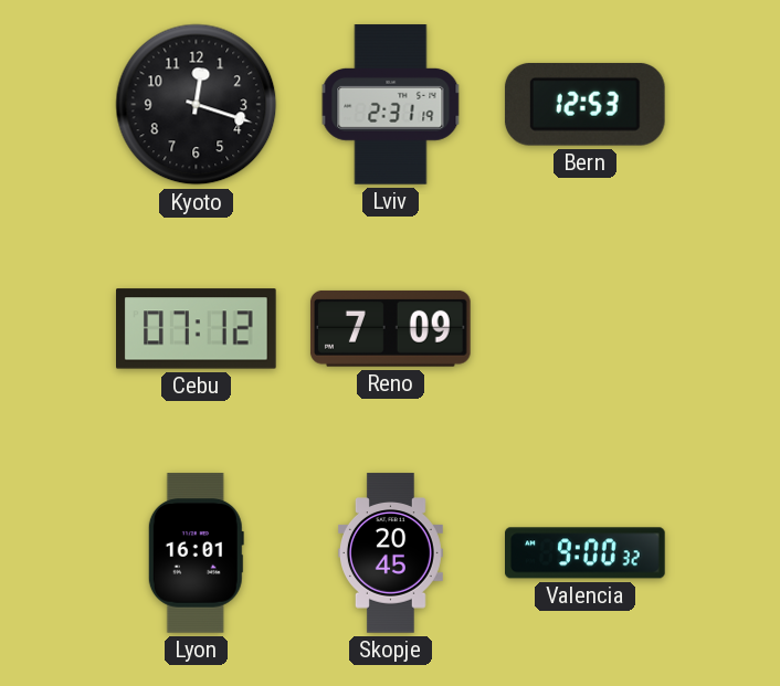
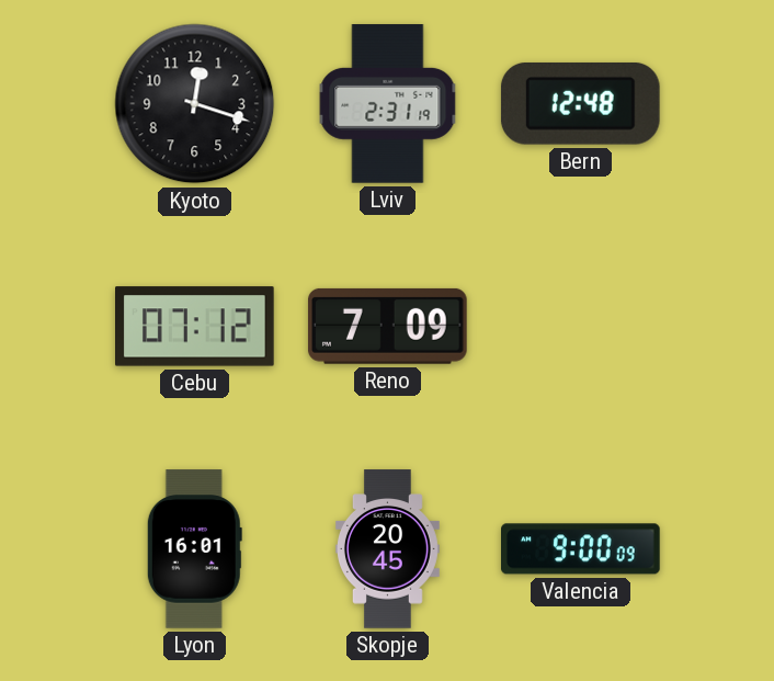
Bern: 12:53 -> 12:48
Valencia: 9:00:32 -> 9:00:09
